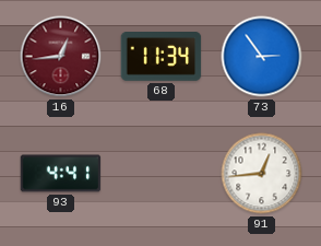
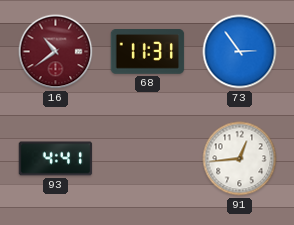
16: 12:44 -> 10:39
68: 11:34 -> 11:31
